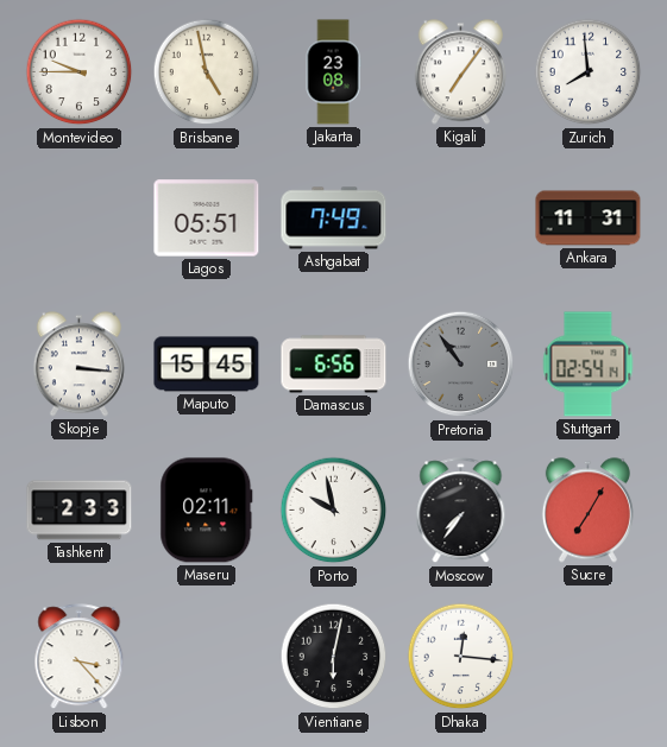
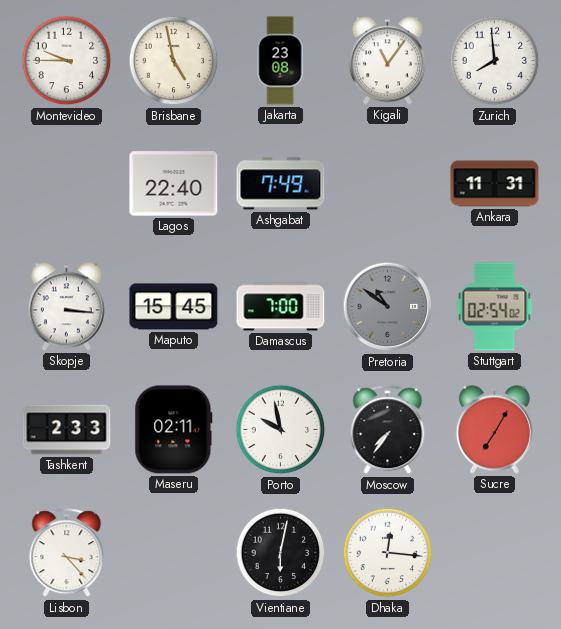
Kigali: 7:06 -> 11:06
Lagos: 05:51 -> 22:40
Damascus: 6:56 -> 7:00
Pretoria: 10:54 -> 10:51
Stuttgart: 02:54:14 -> 02:54:02
